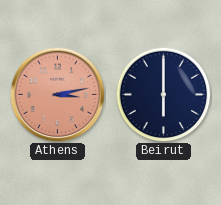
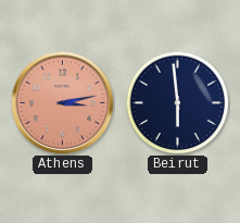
Beirut: 6:00 -> 5:59
